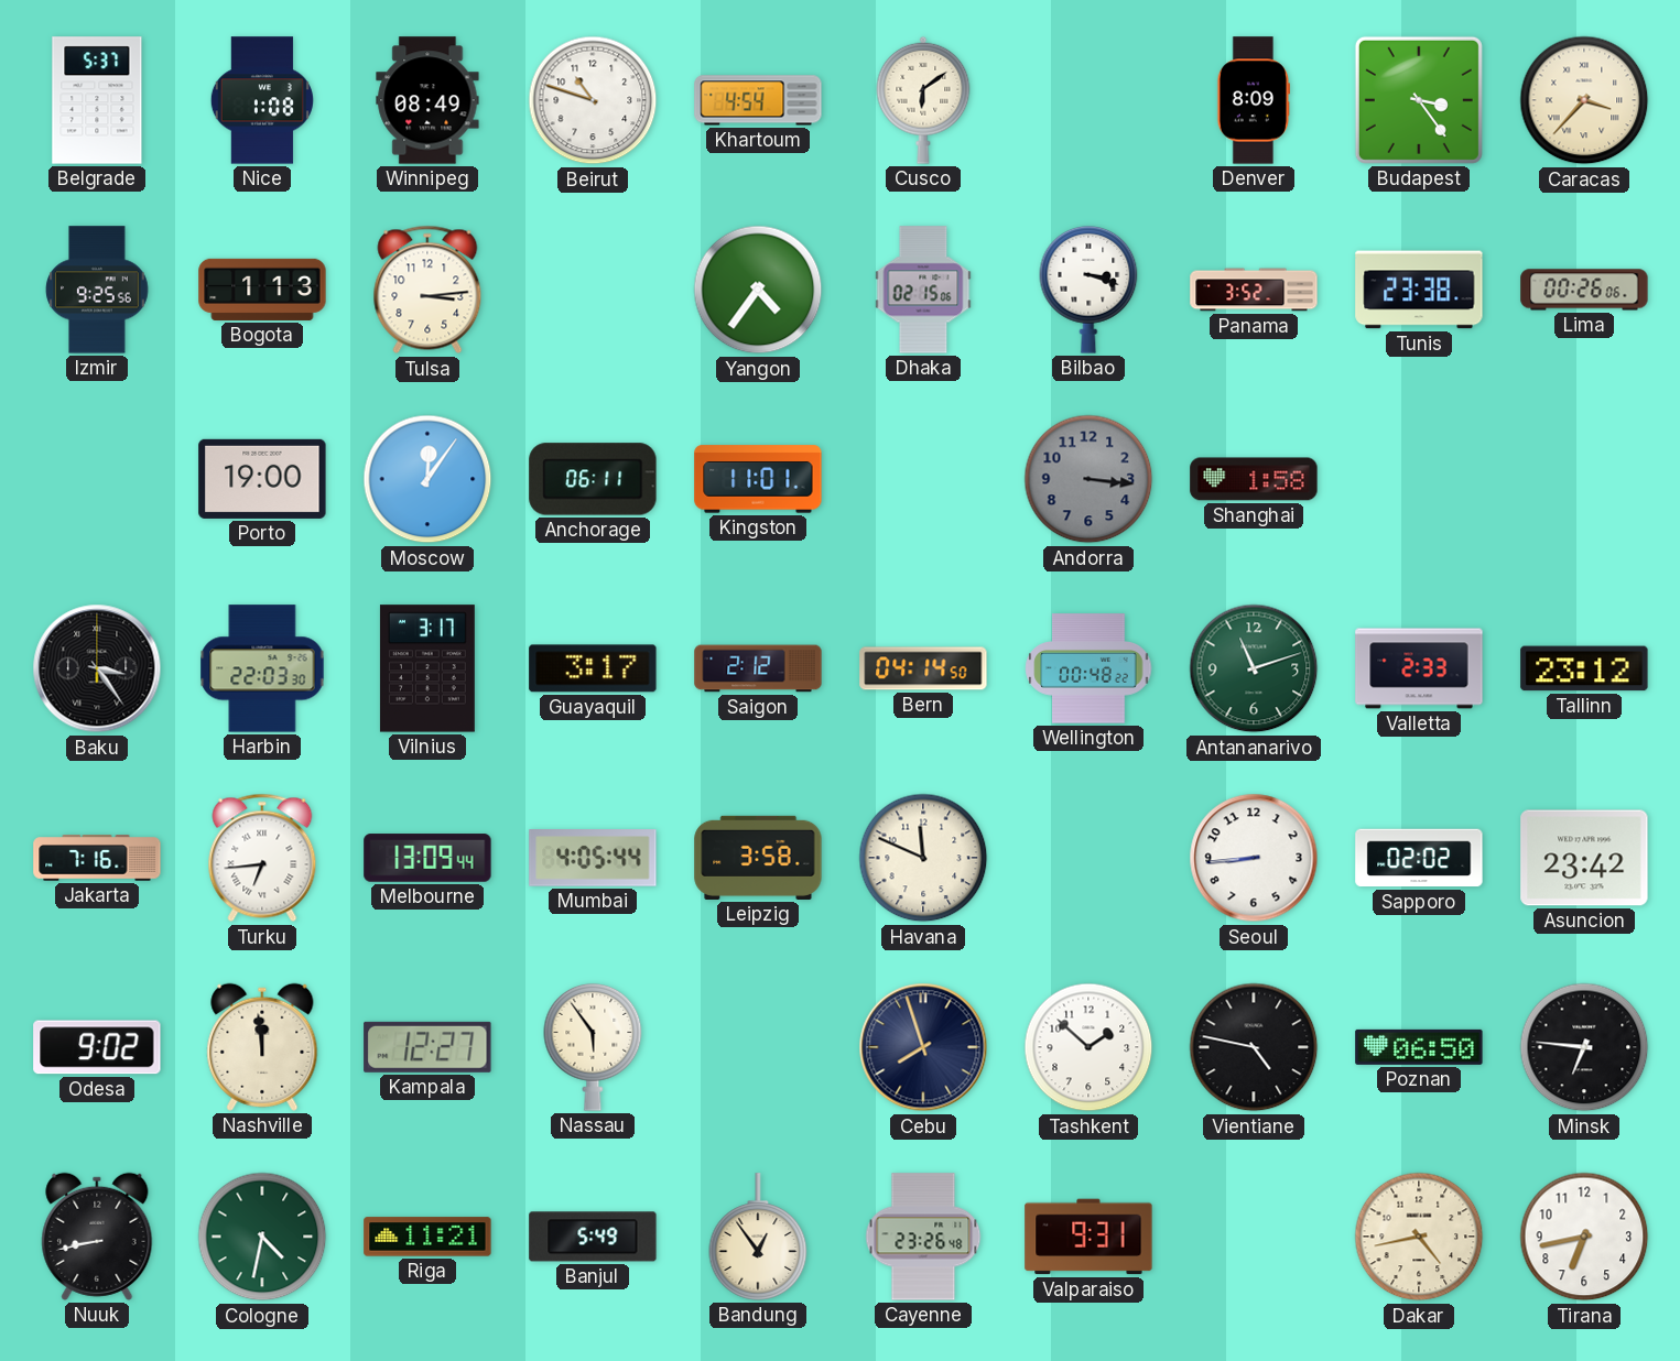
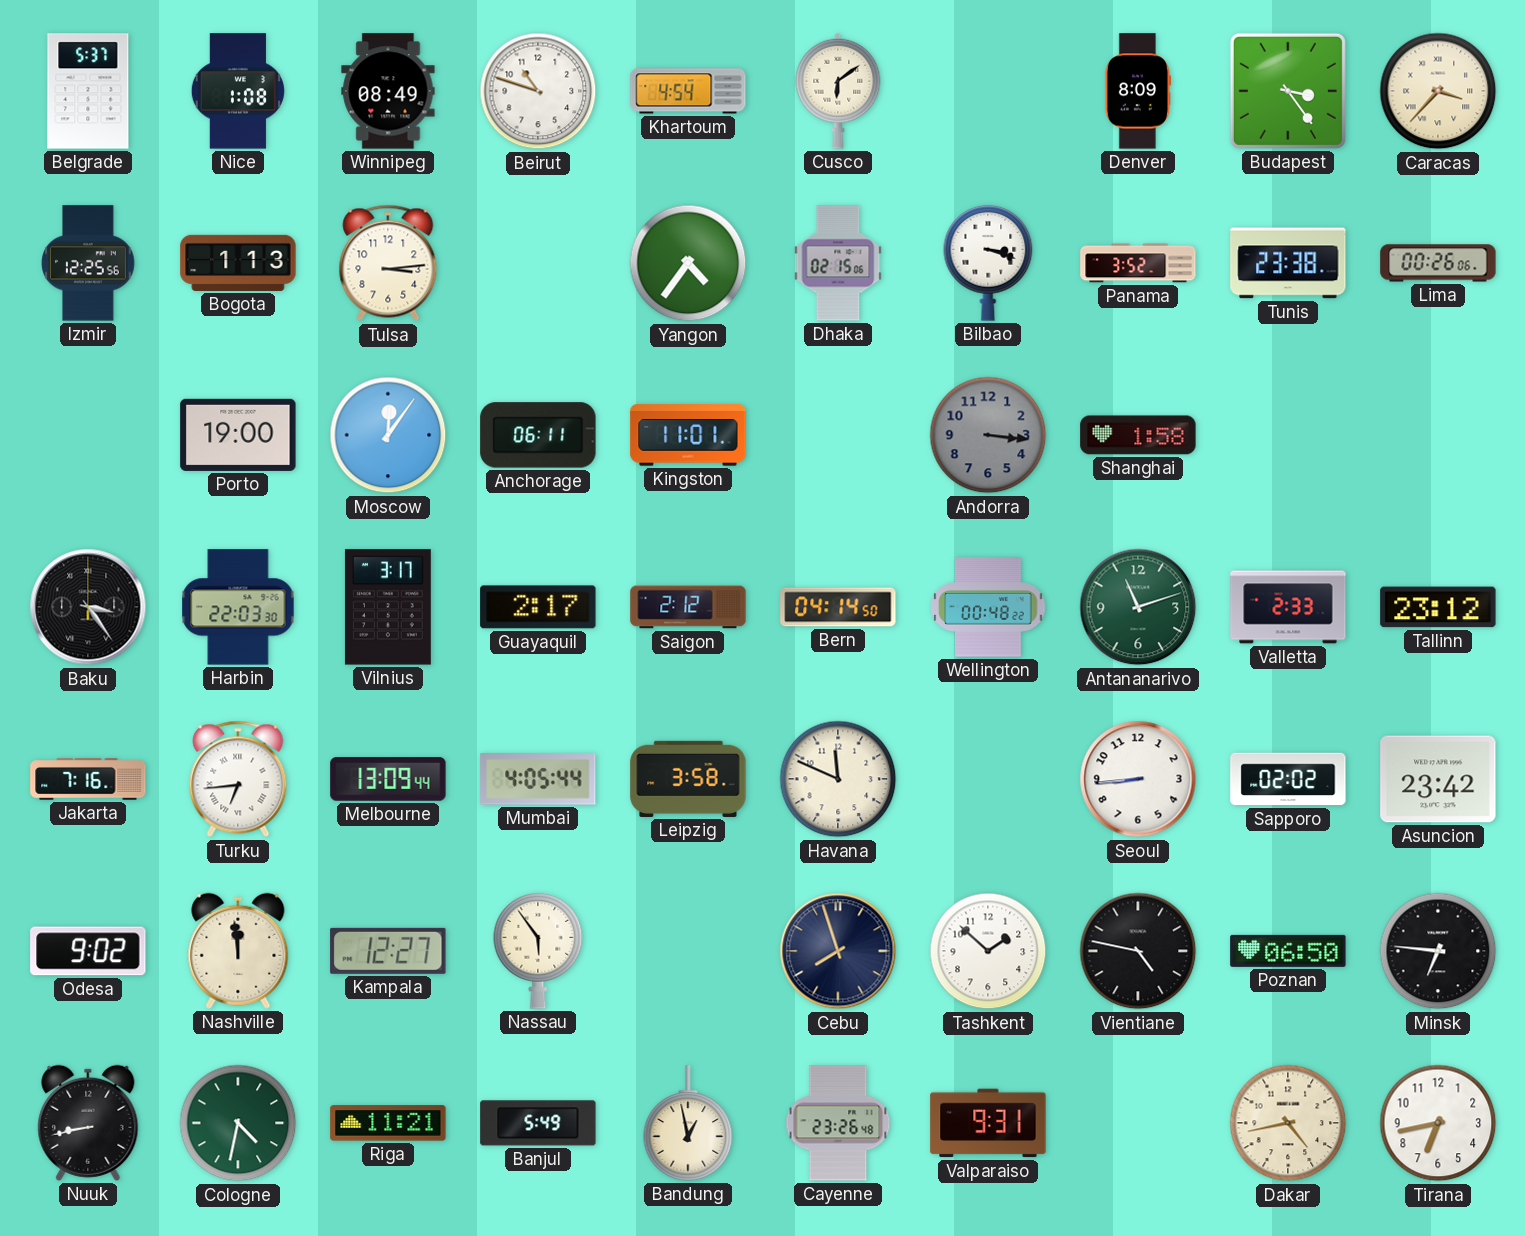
Izmir: 9:25 -> 12:25
Guayaquil: 3:17 -> 2:17
Bandung: 12:54 -> 12:58
